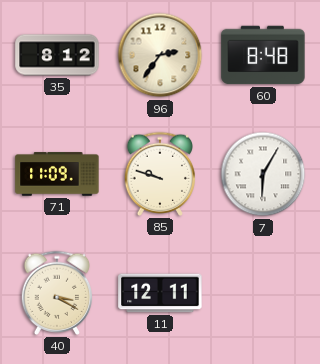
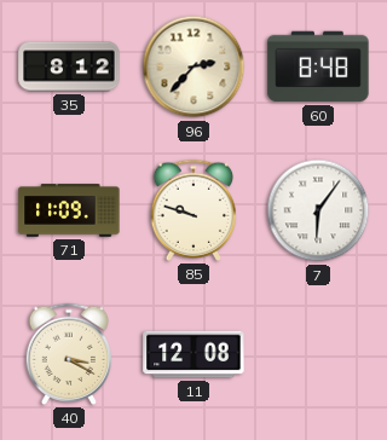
96: 2:36 -> 2:37
7: 6:05 -> 6:06
11: 12:11 -> 12:08
